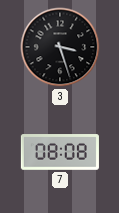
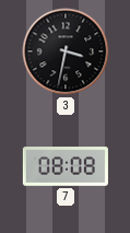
3: 3:27 -> 3:32
